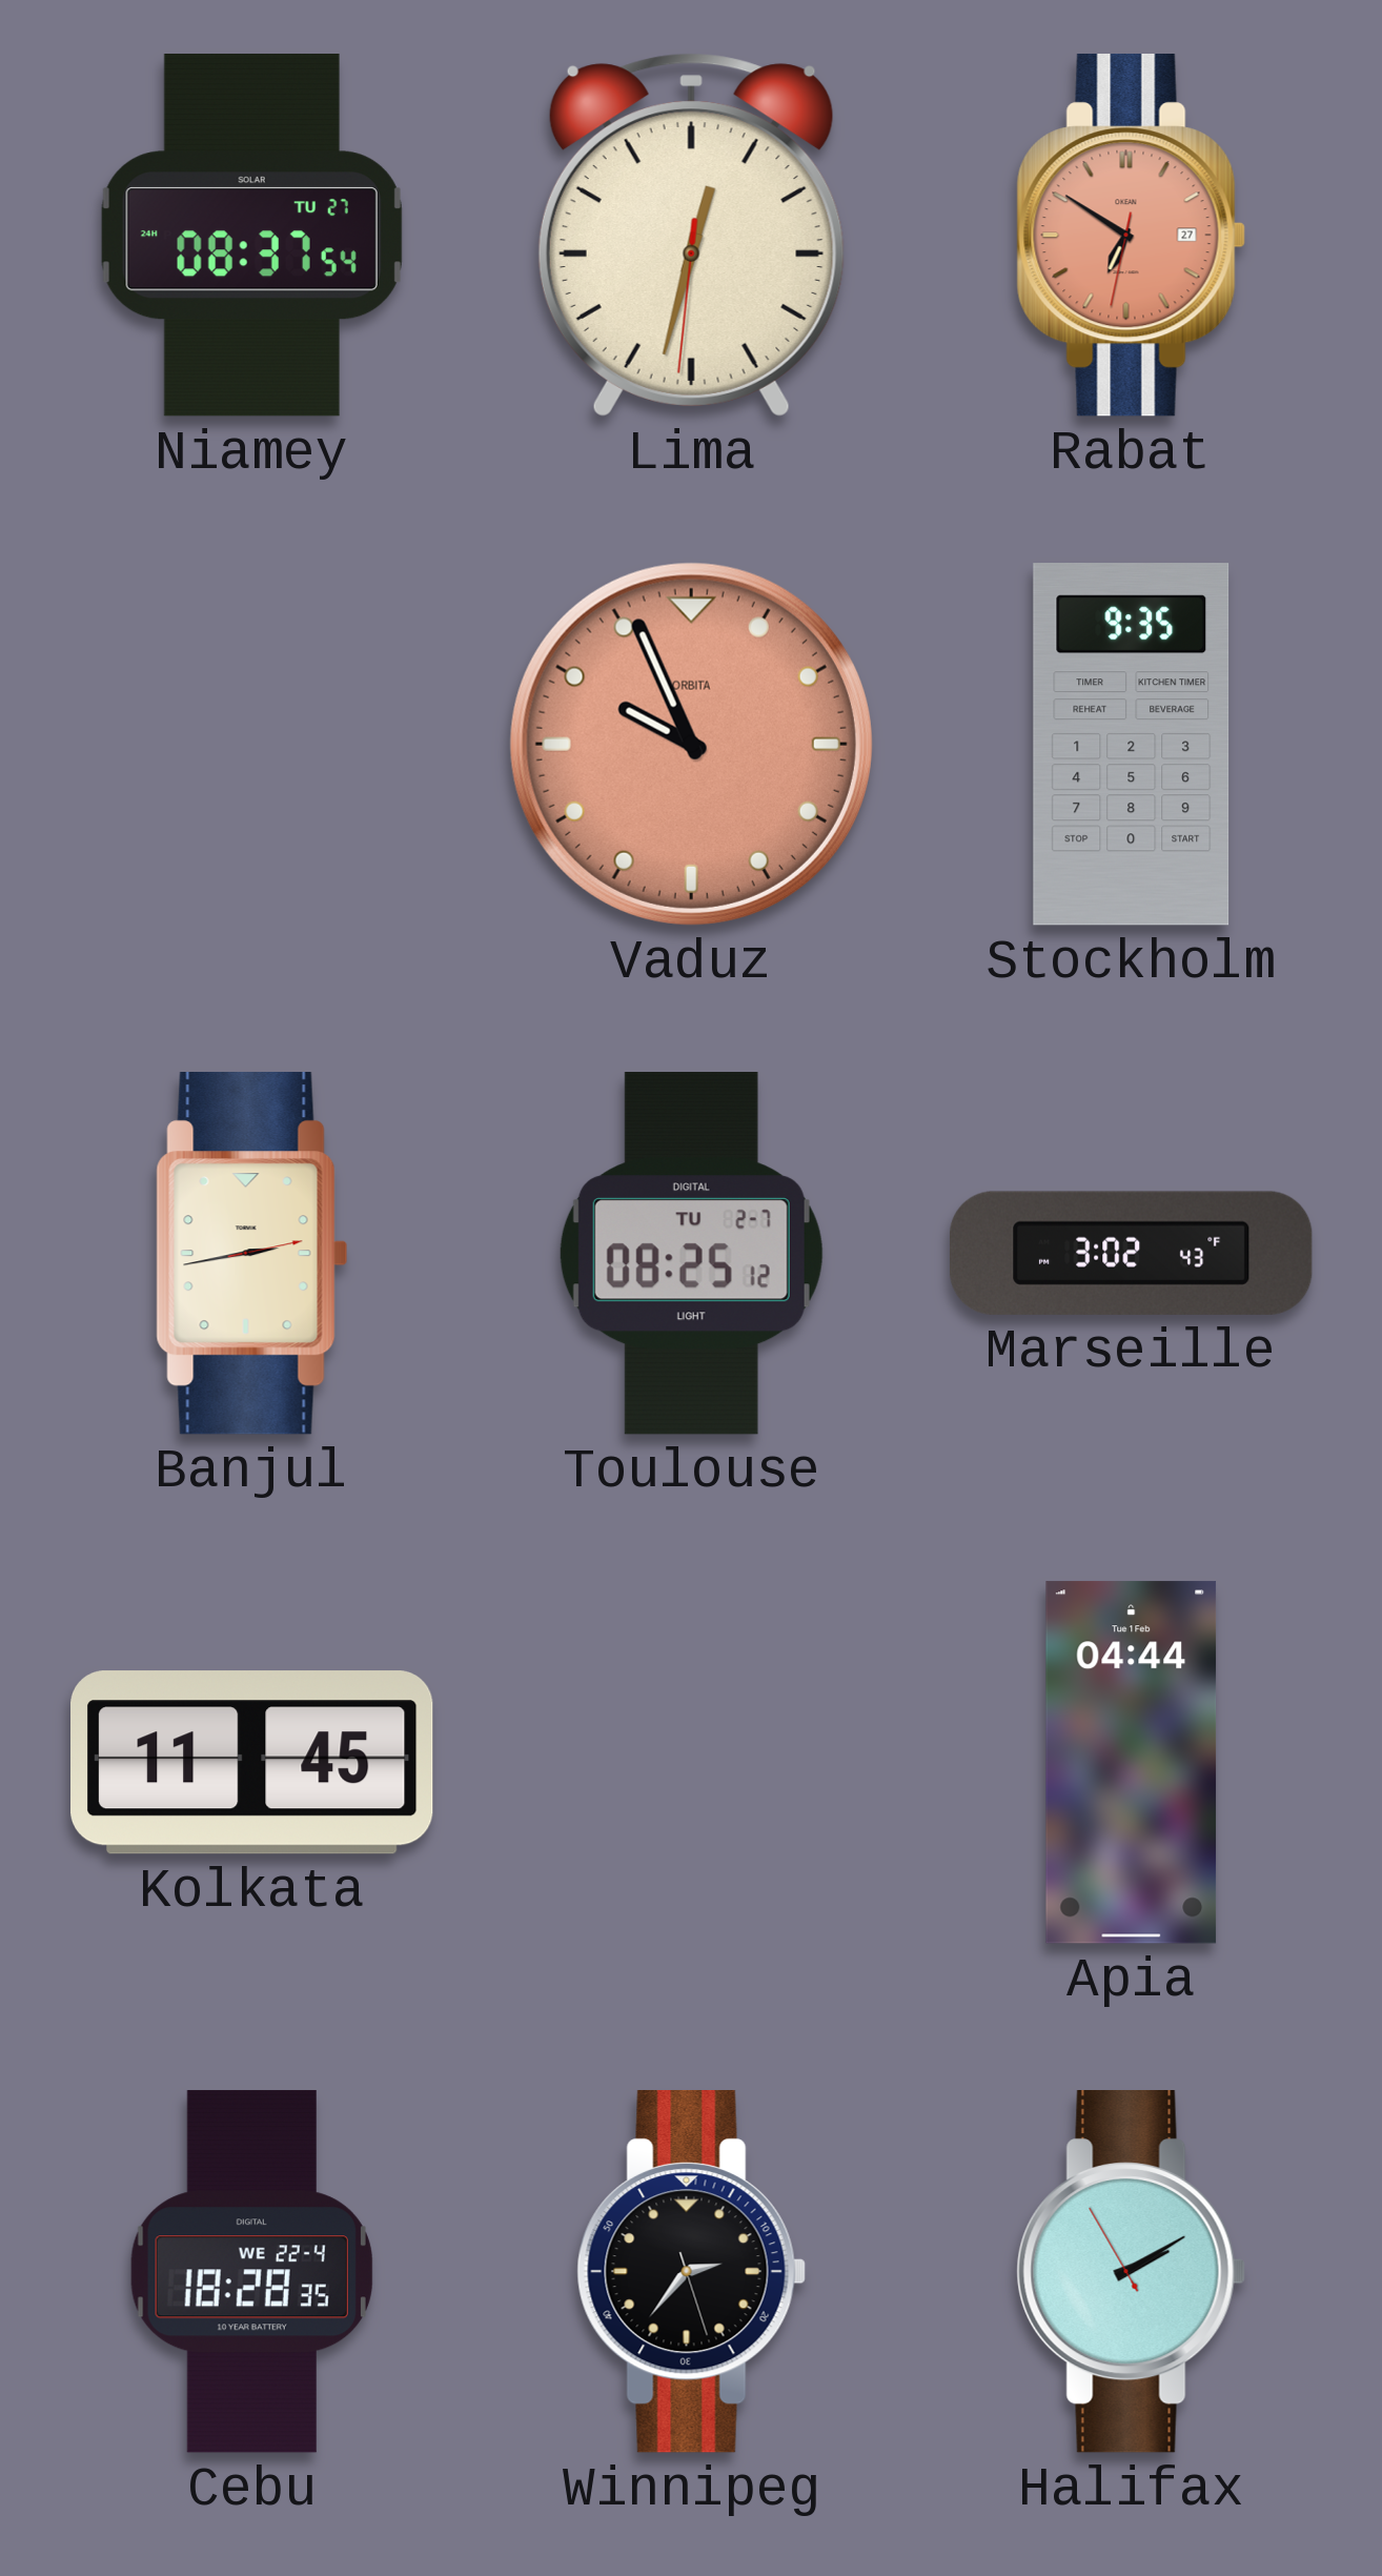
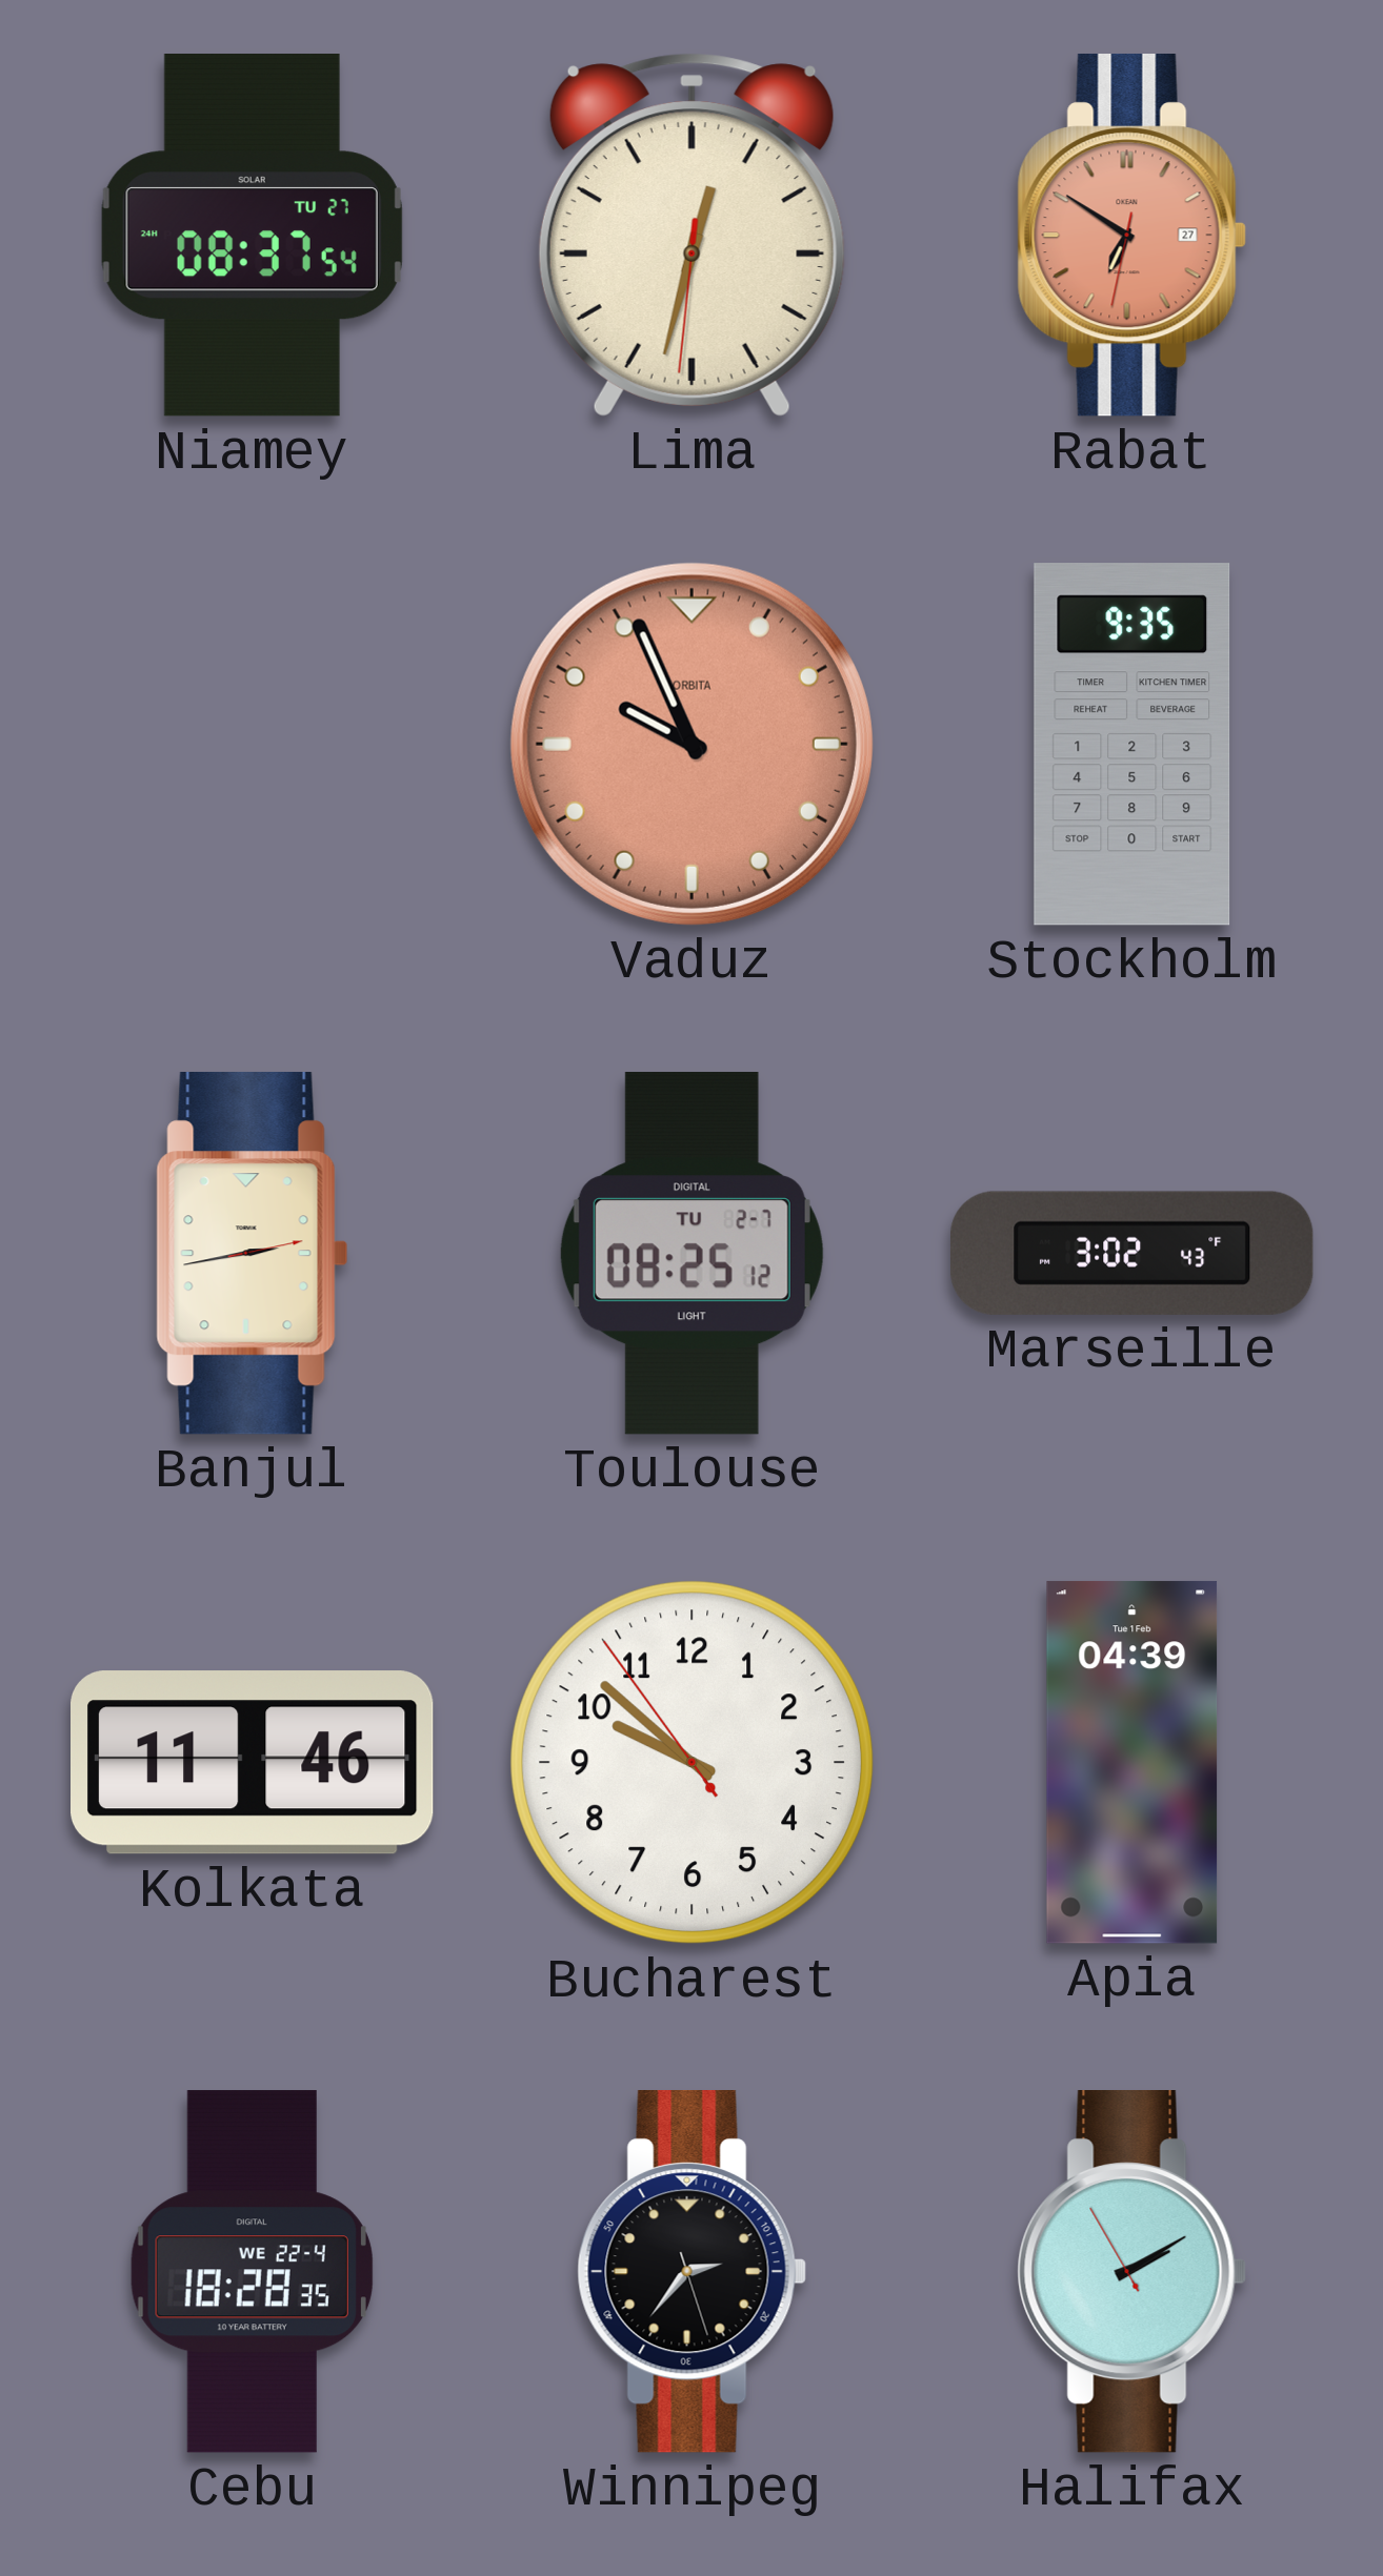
Kolkata: 11:45 -> 11:46
Bucharest: none -> 9:51
Apia: 04:44 -> 04:39
